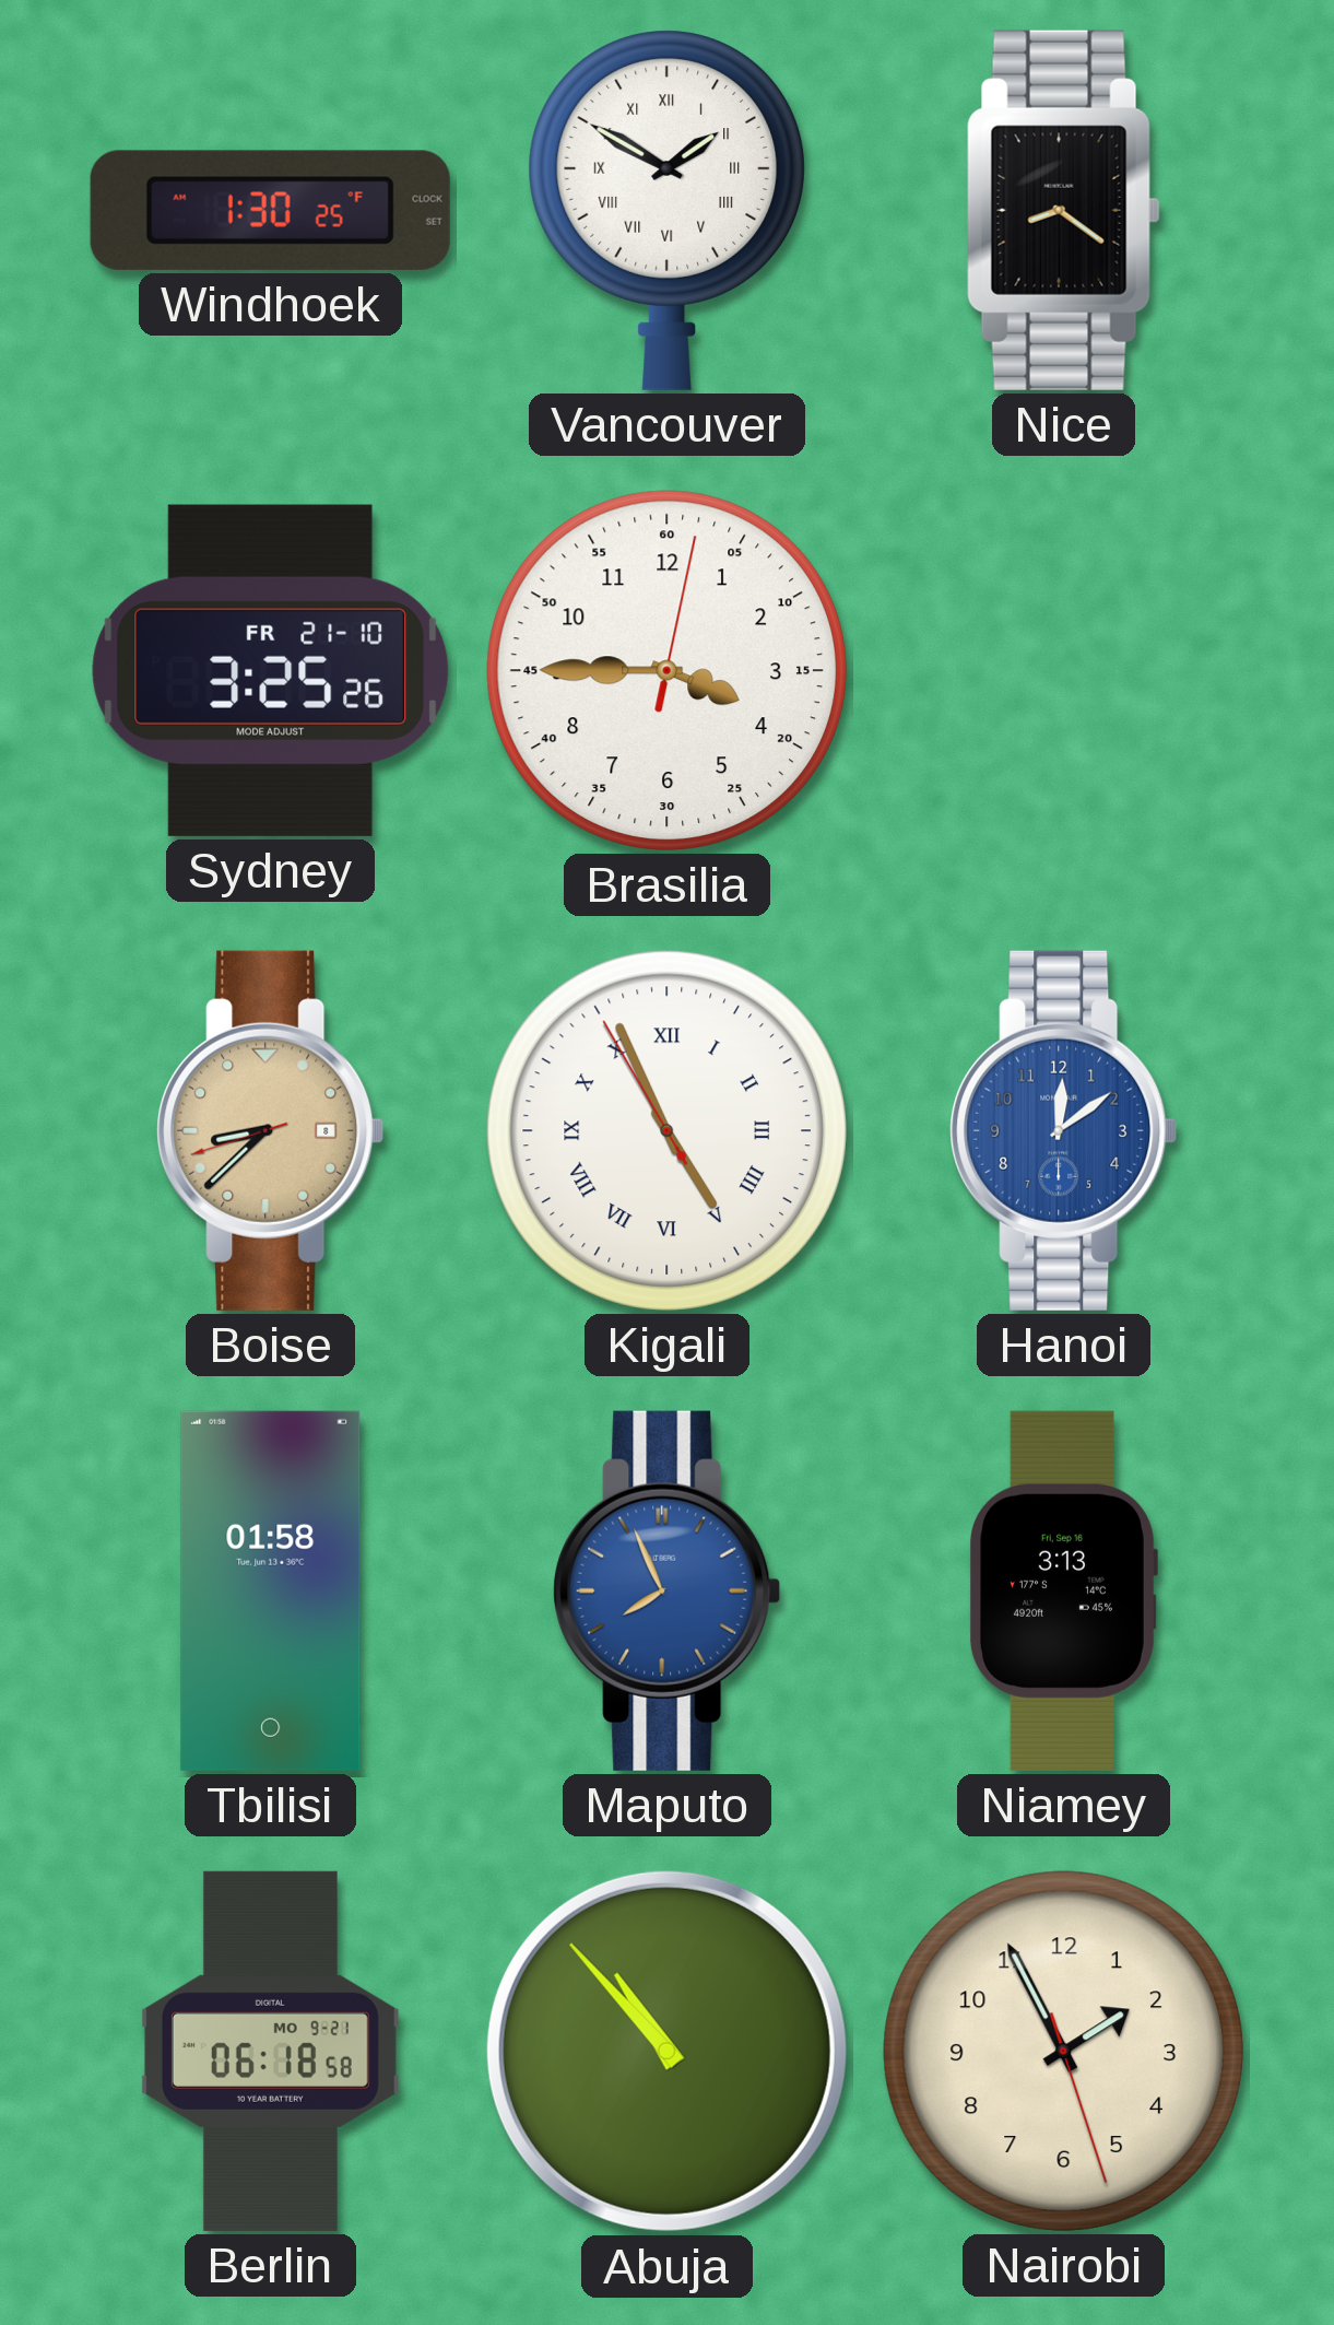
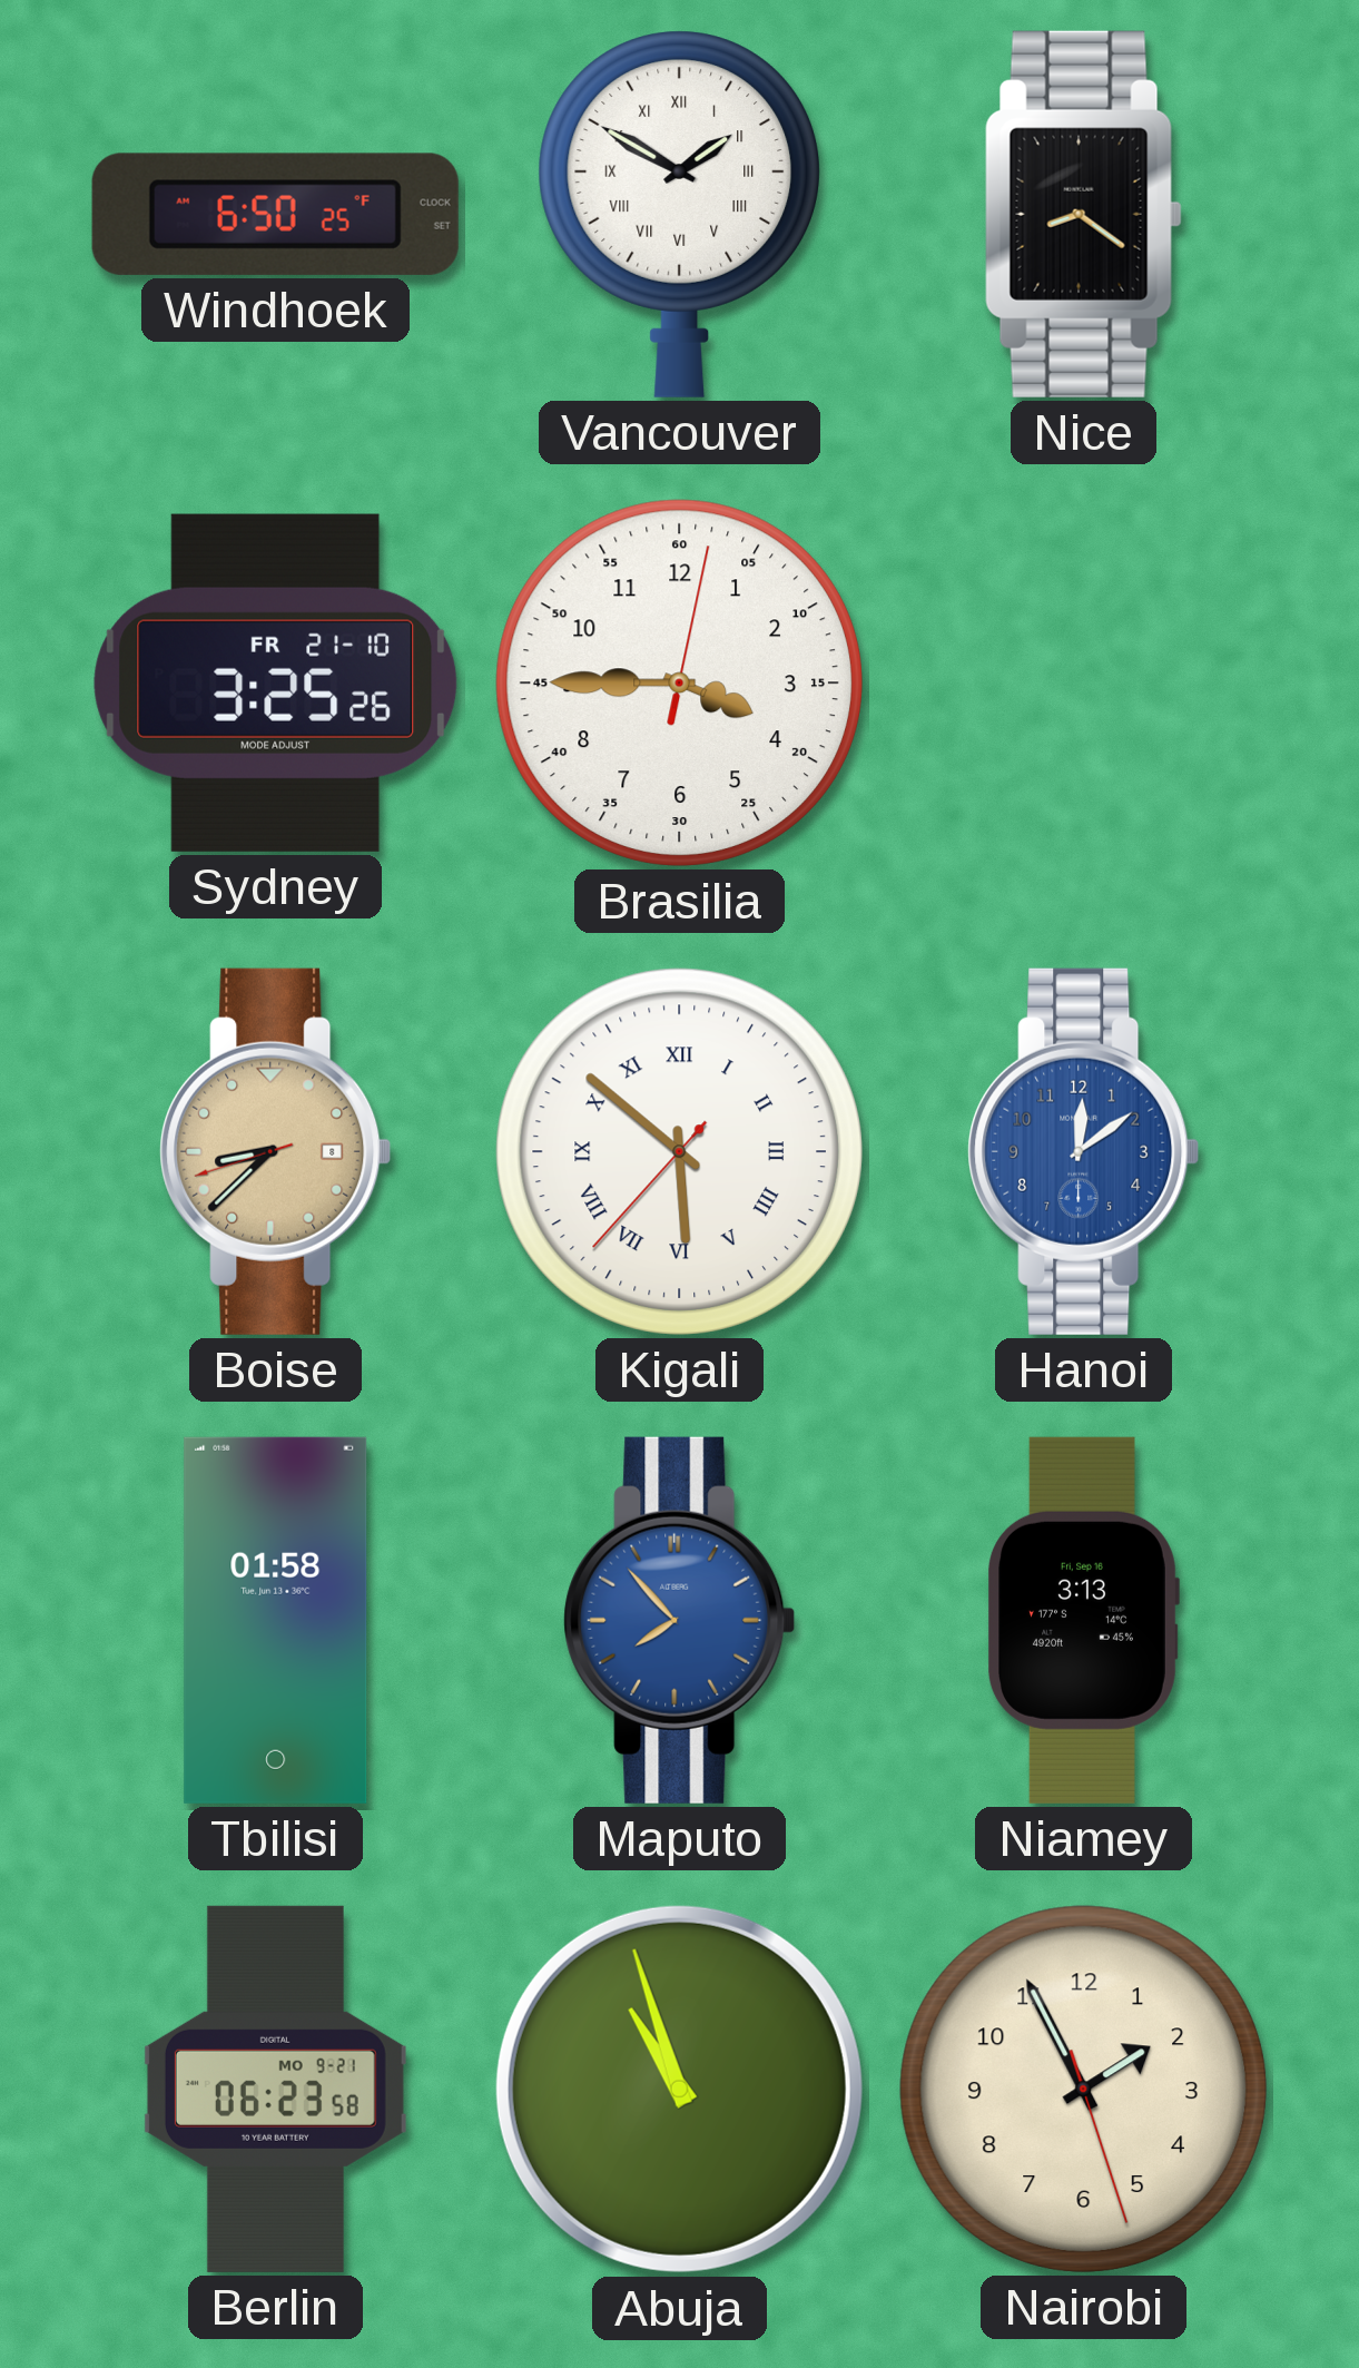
Windhoek: 1:30 -> 6:50
Kigali: 4:55 -> 5:51
Maputo: 7:56 -> 7:53
Berlin: 06:18 -> 06:23
Abuja: 10:53 -> 10:57
